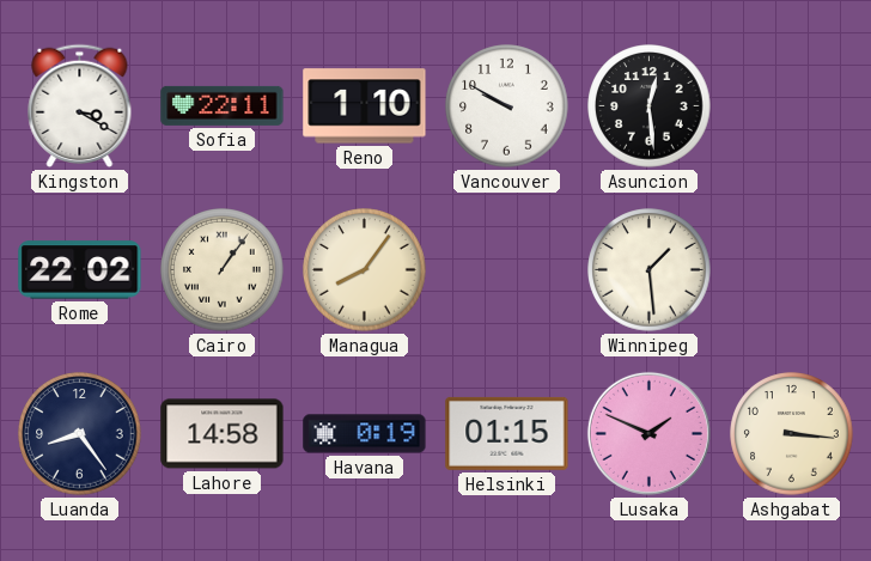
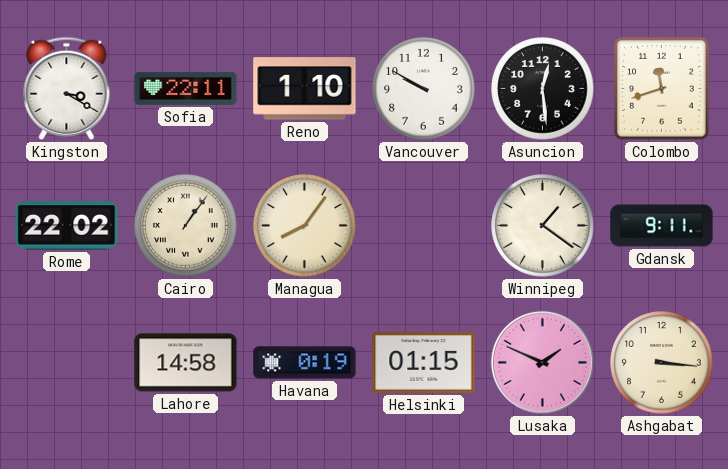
Colombo: none -> 11:42
Winnipeg: 1:29 -> 1:21
Gdansk: none -> 9:11
Luanda: 8:24 -> none
